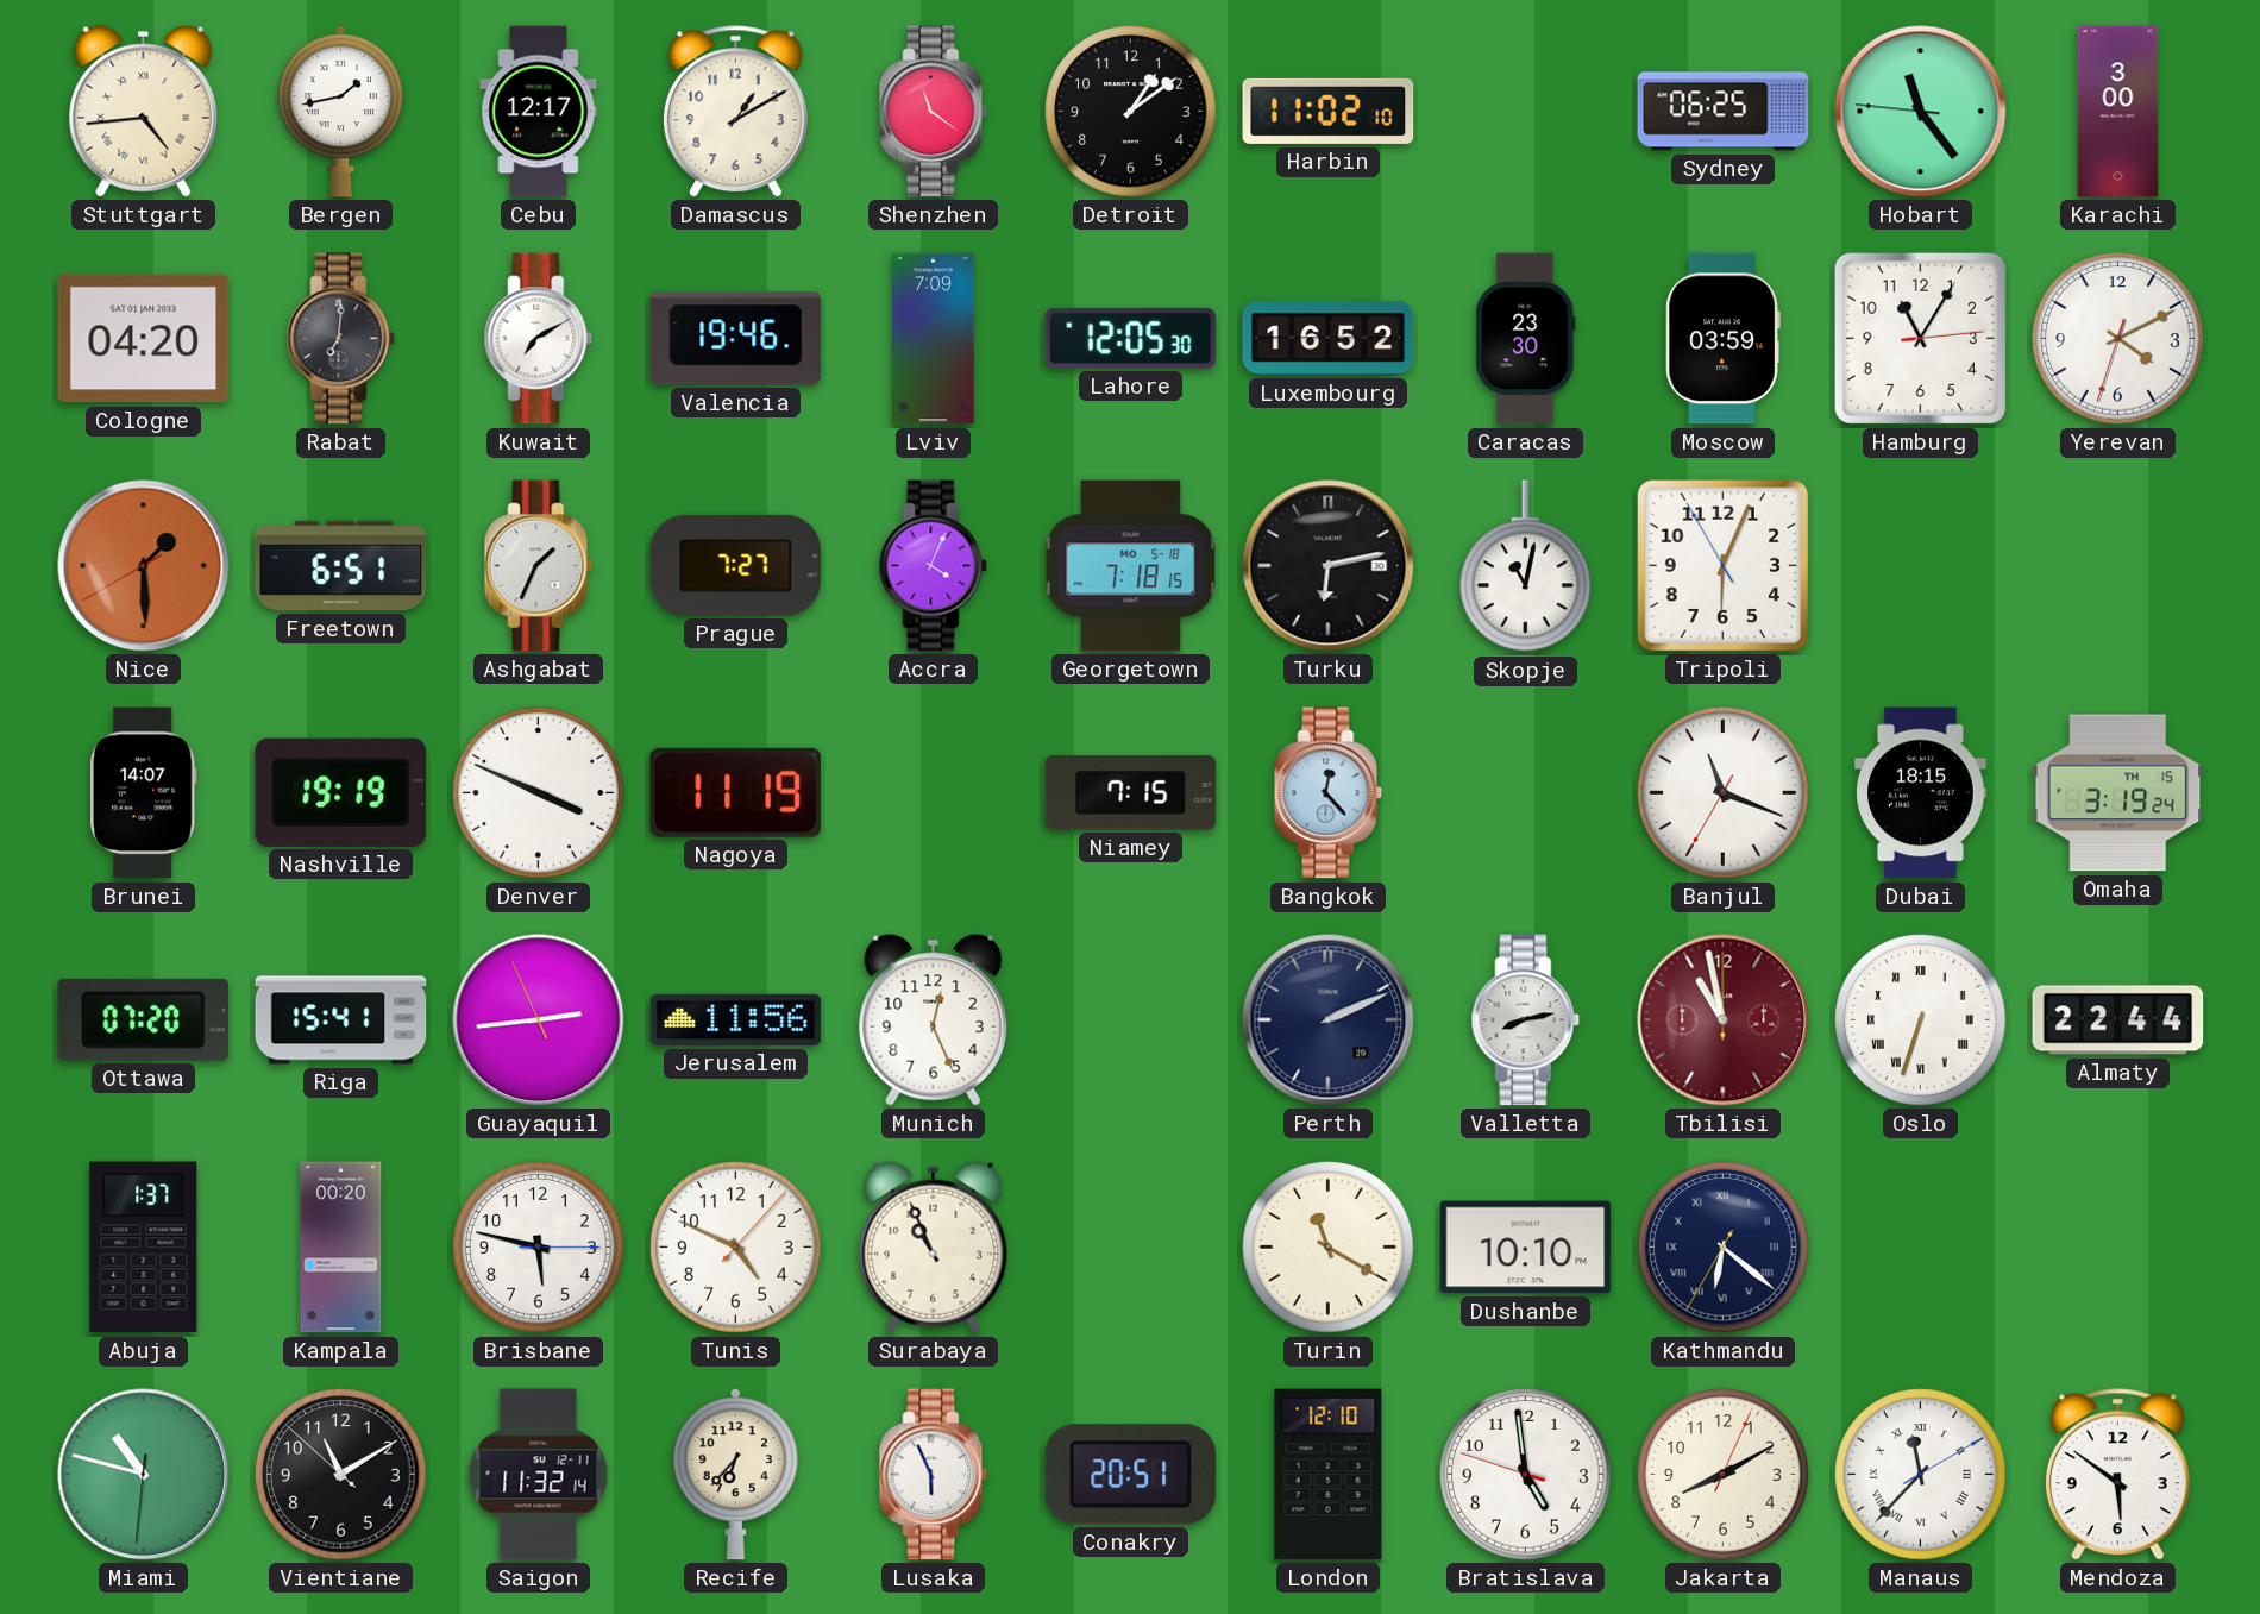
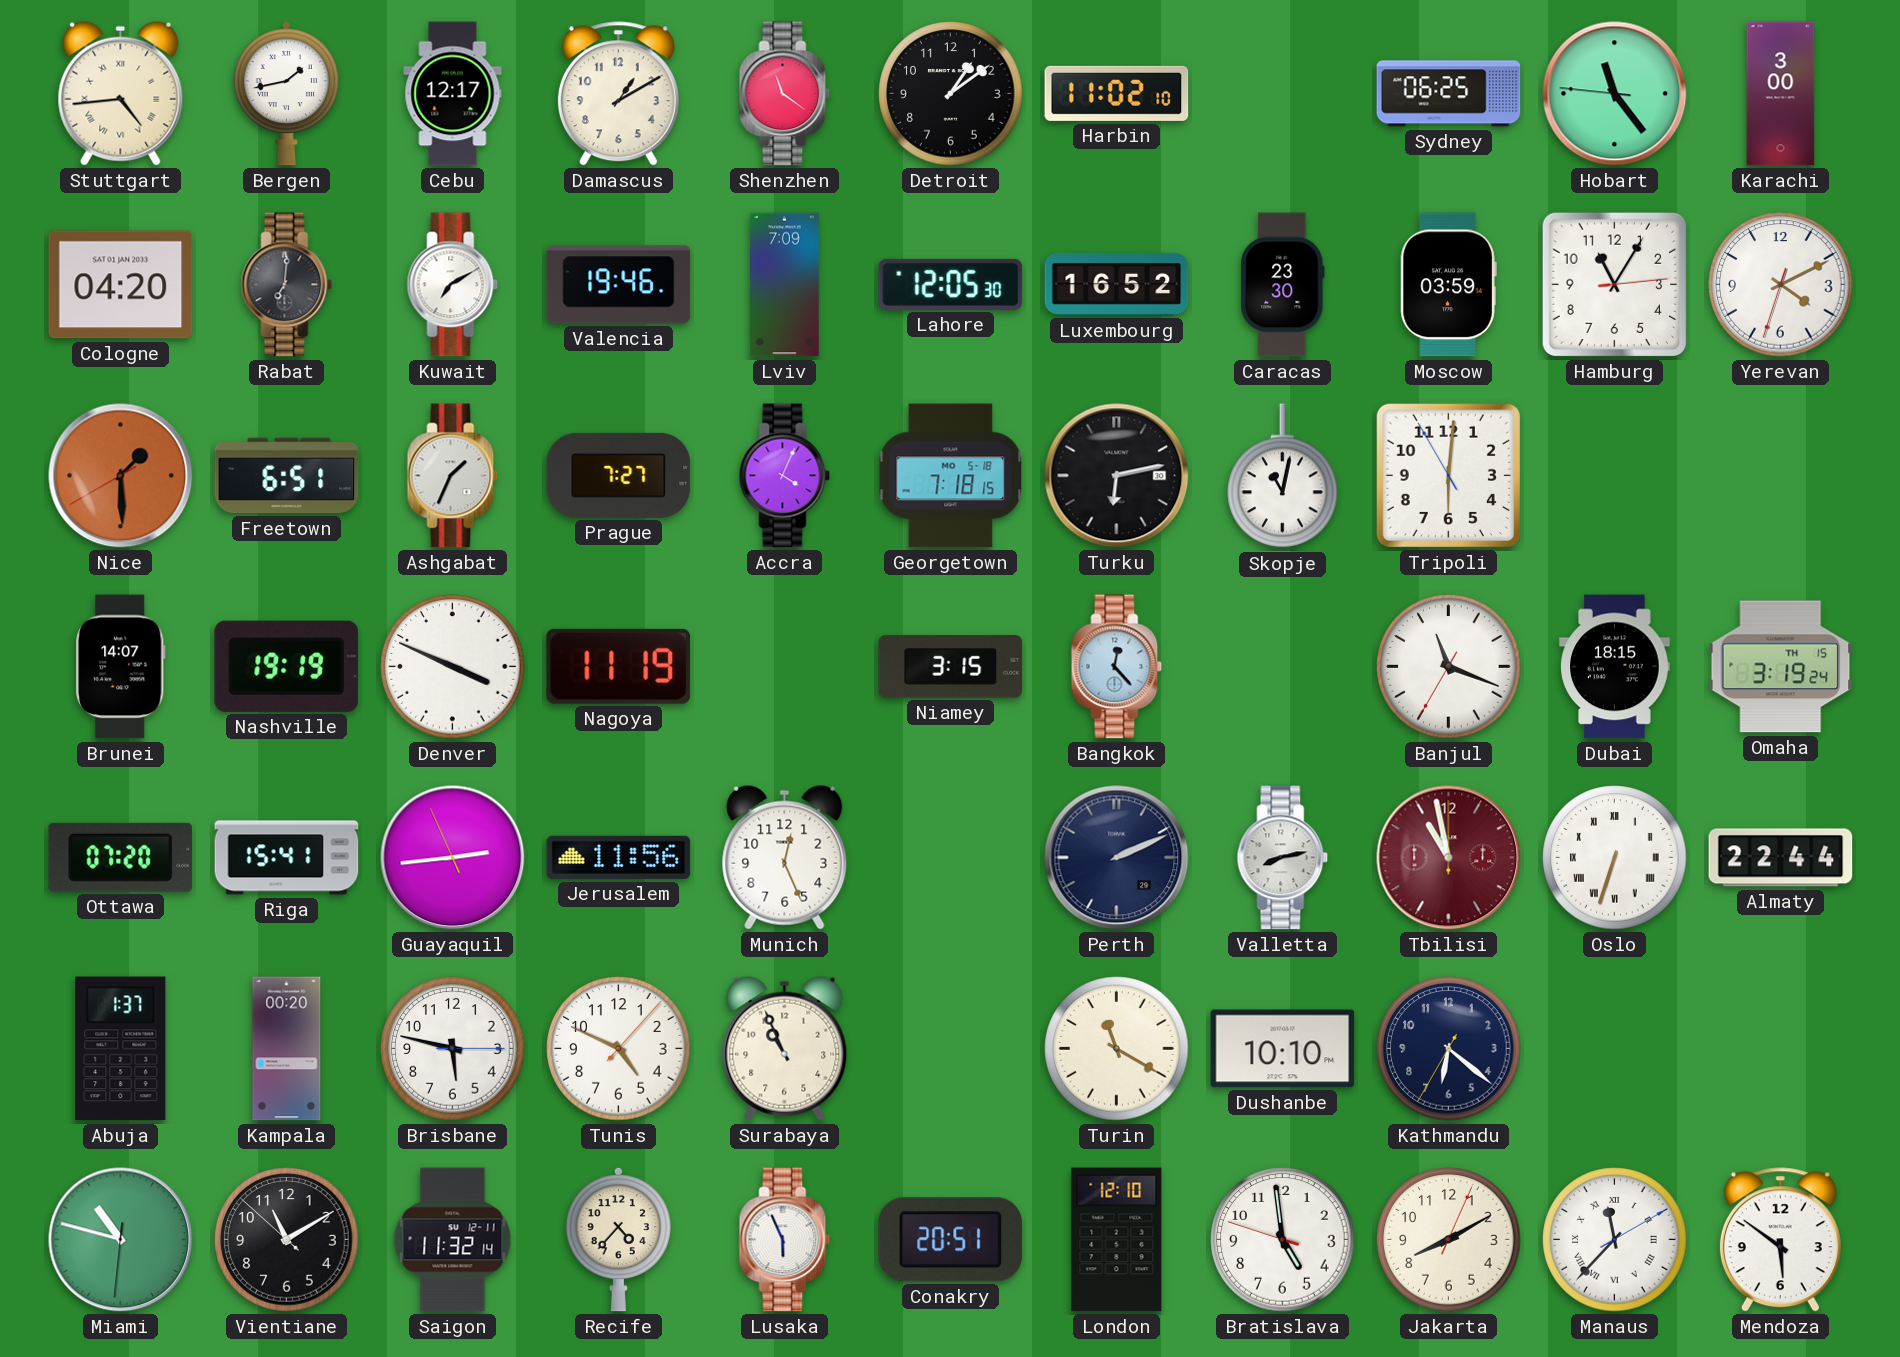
Tripoli: 6:03 -> 6:00
Niamey: 7:15 -> 3:15
Kathmandu numerals: Roman -> Arabic
Recife: 6:37 -> 4:37
